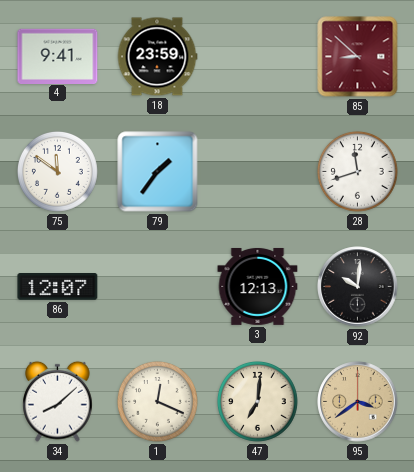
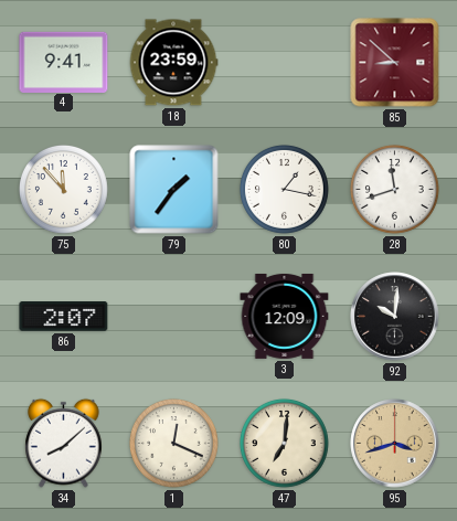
75: 11:51 -> 11:53
80: none -> 1:17
86: 12:07 -> 2:07
3: 12:13 -> 12:09
95: 3:39 -> 3:42
